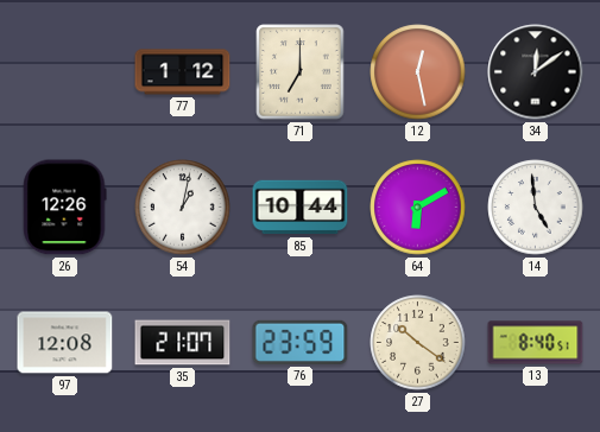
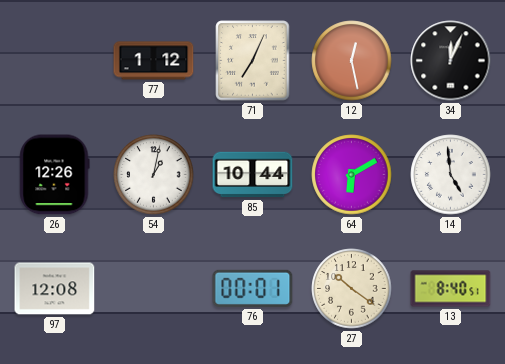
71: 7:00 -> 7:04
34: 12:09 -> 12:04
35: 21:07 -> none
76: 23:59 -> 00:01
